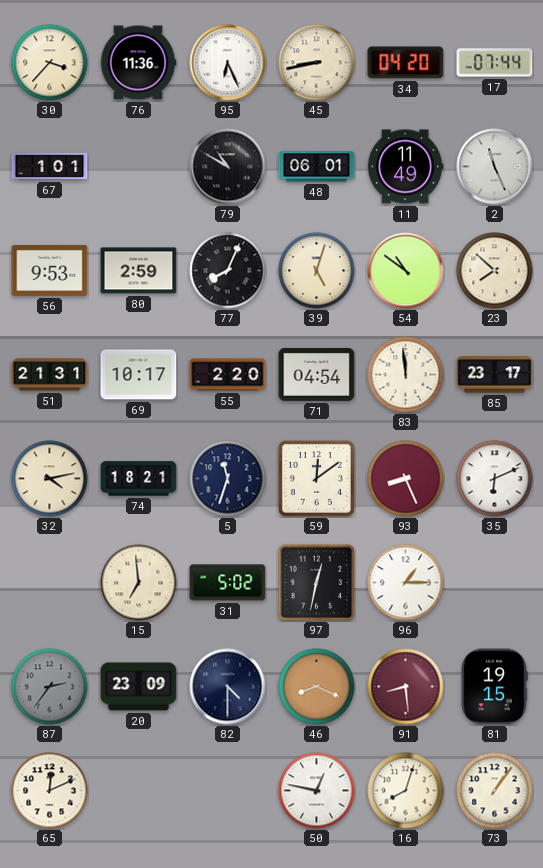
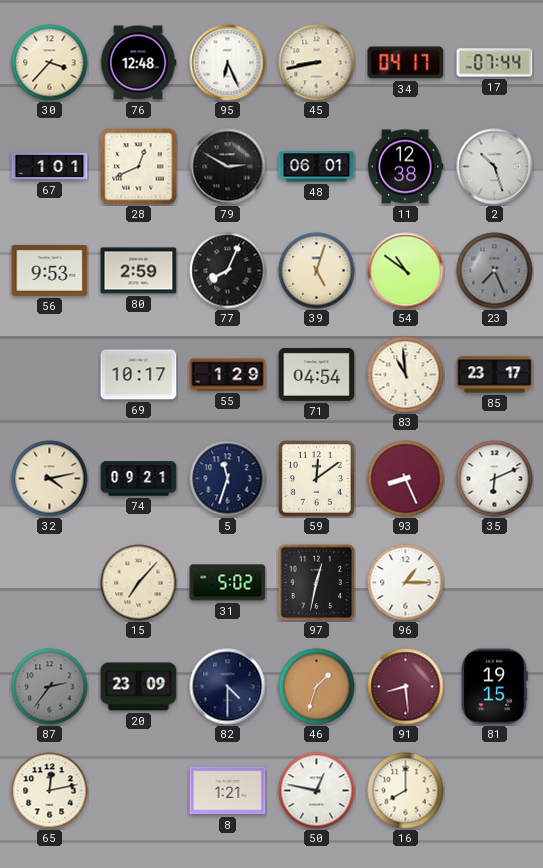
76: 11:36 -> 12:48
34: 04:20 -> 04:17
28: none -> 12:41
79: 10:50 -> 2:50
11: 11:49 -> 12:38
2: 11:26 -> 10:27
23: 7:52 -> 7:26
23 dial: cream -> grey
51: 21:31 -> none
55: 2:20 -> 1:29
83: 11:59 -> 10:59
74: 18:21 -> 09:21
15: 6:59 -> 7:07
46: 8:19 -> 1:33
65: 12:11 -> 12:13
8: none -> 1:21
16: 8:03 -> 8:00
73: 1:06 -> none
